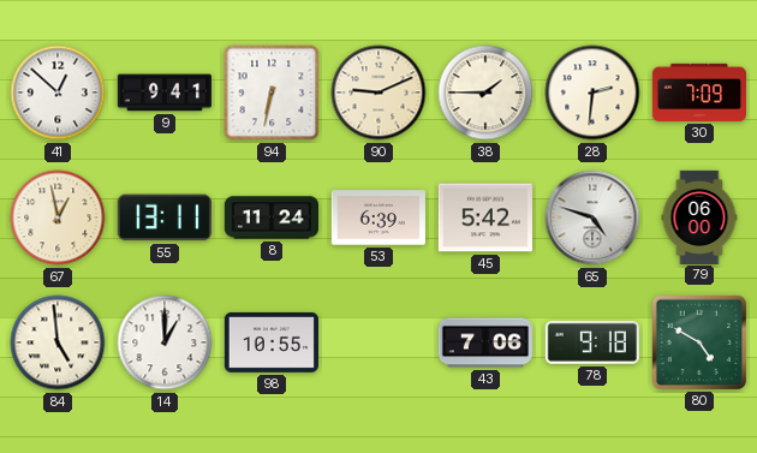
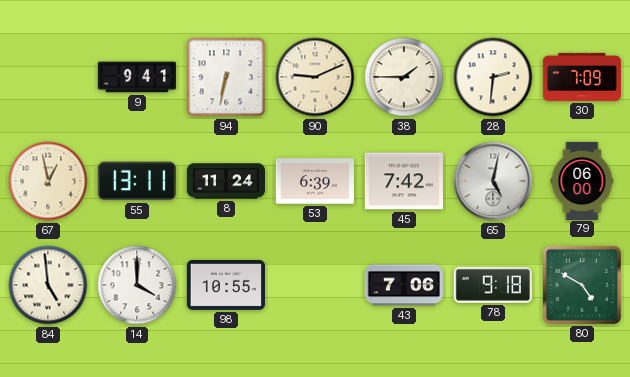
41: 12:52 -> none
45: 5:42 -> 7:42
65: 4:48 -> 5:02
14: 1:00 -> 4:00
